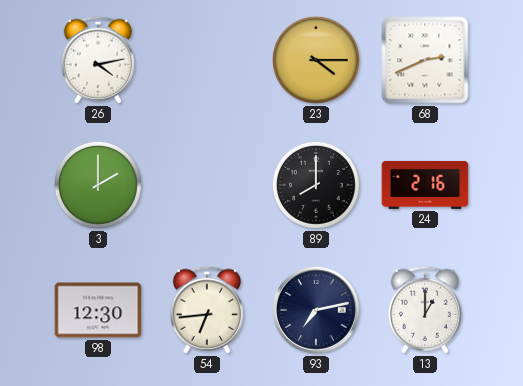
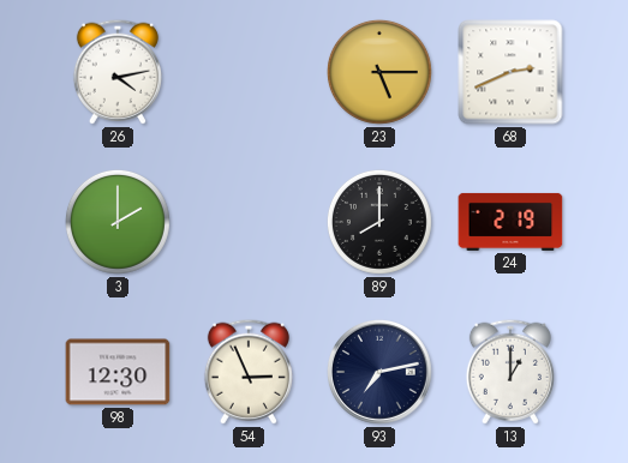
23: 4:15 -> 5:15
24: 2:16 -> 2:19
54: 6:44 -> 2:56
